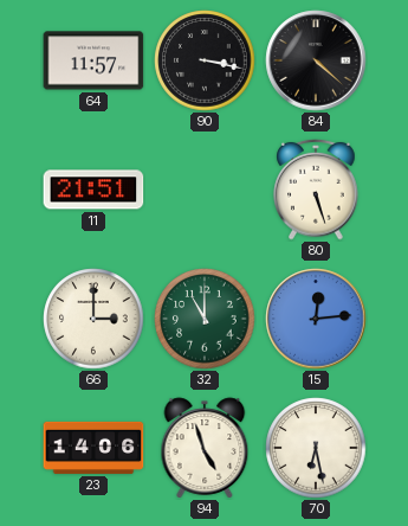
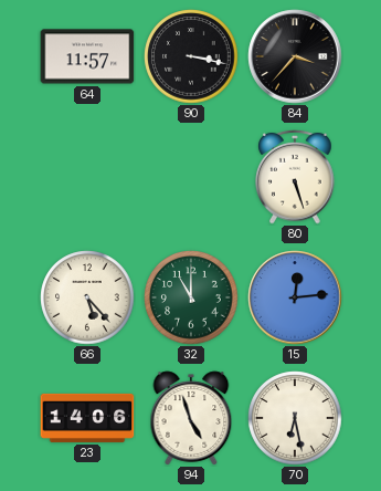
84: 4:22 -> 3:37
11: 21:51 -> none
66: 3:00 -> 5:23
